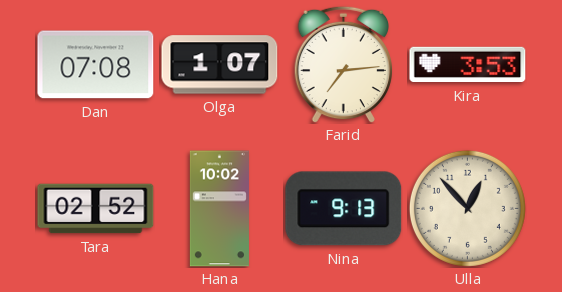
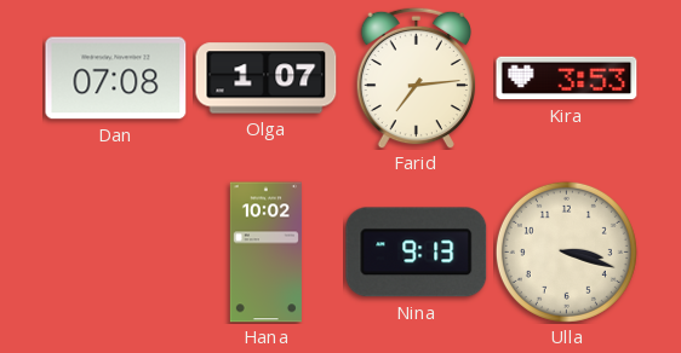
Tara: 02:52 -> none
Ulla: 12:53 -> 3:18
